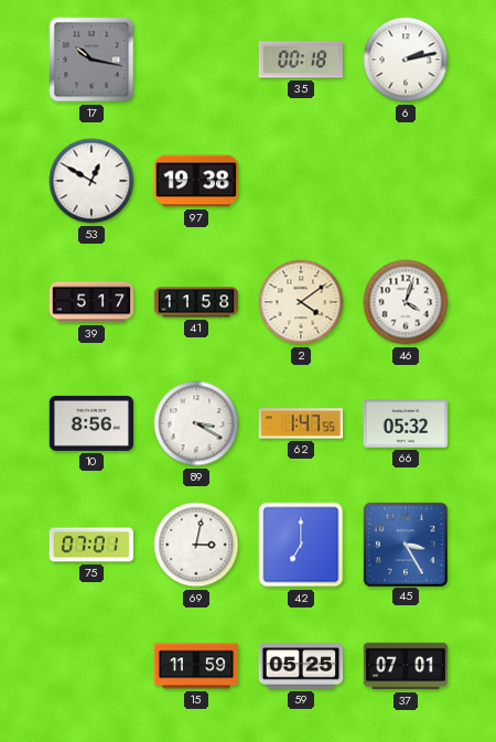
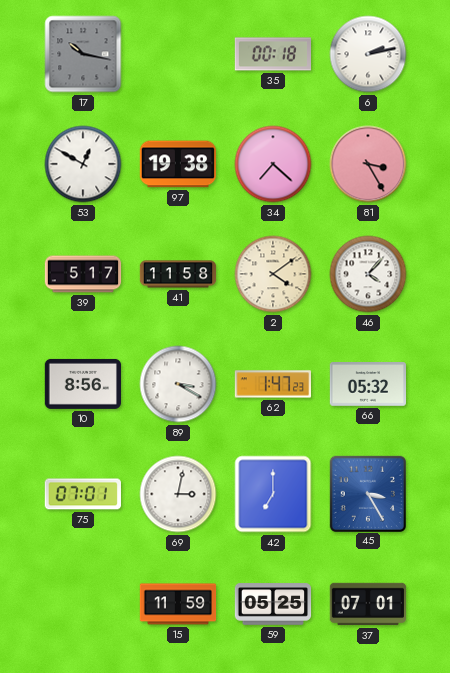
34: none -> 7:22
81: none -> 3:25
46: 4:03 -> 4:07
62: 1:47:55 -> 1:47:23
